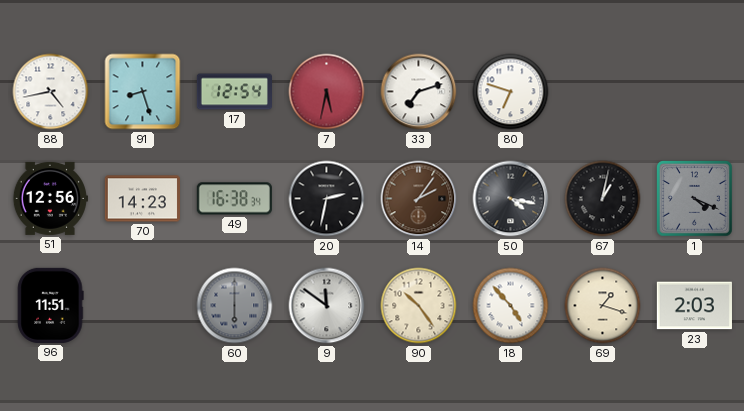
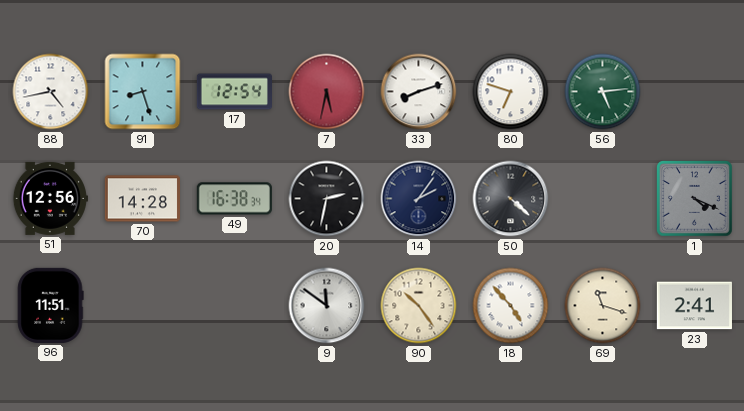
33: 7:12 -> 8:12
56: none -> 5:14
70: 14:23 -> 14:28
14 dial: brown -> navy
50: 4:17 -> 4:22
67: 1:02 -> none
60: 6:00 -> none
69: 1:18 -> 11:18
23: 2:03 -> 2:41
